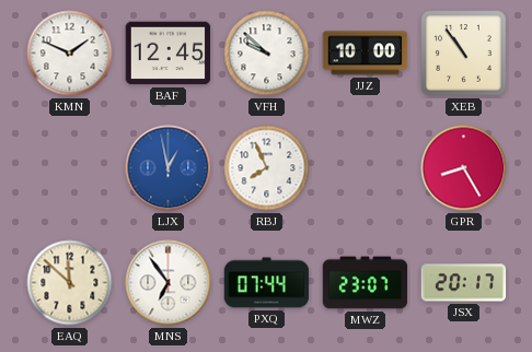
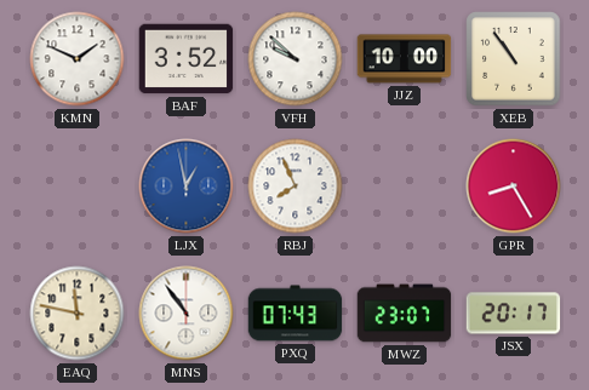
BAF: 12:45 -> 3:52
EAQ: 11:52 -> 11:47
MNS: 6:54 -> 10:54
PXQ: 07:44 -> 07:43
